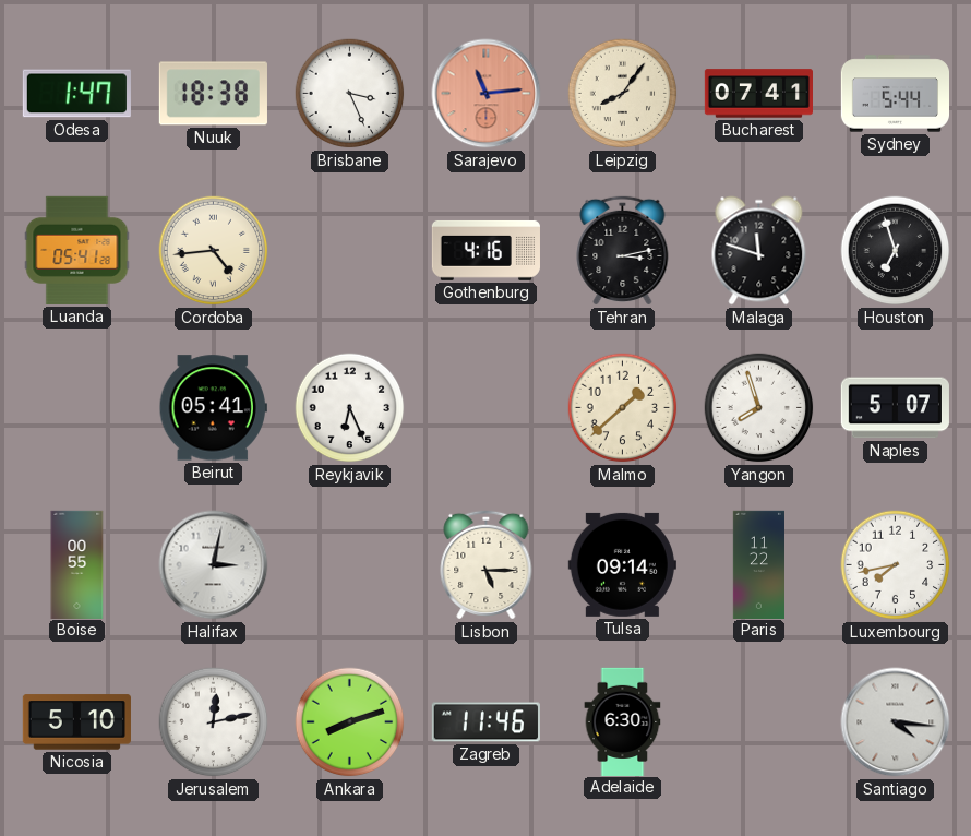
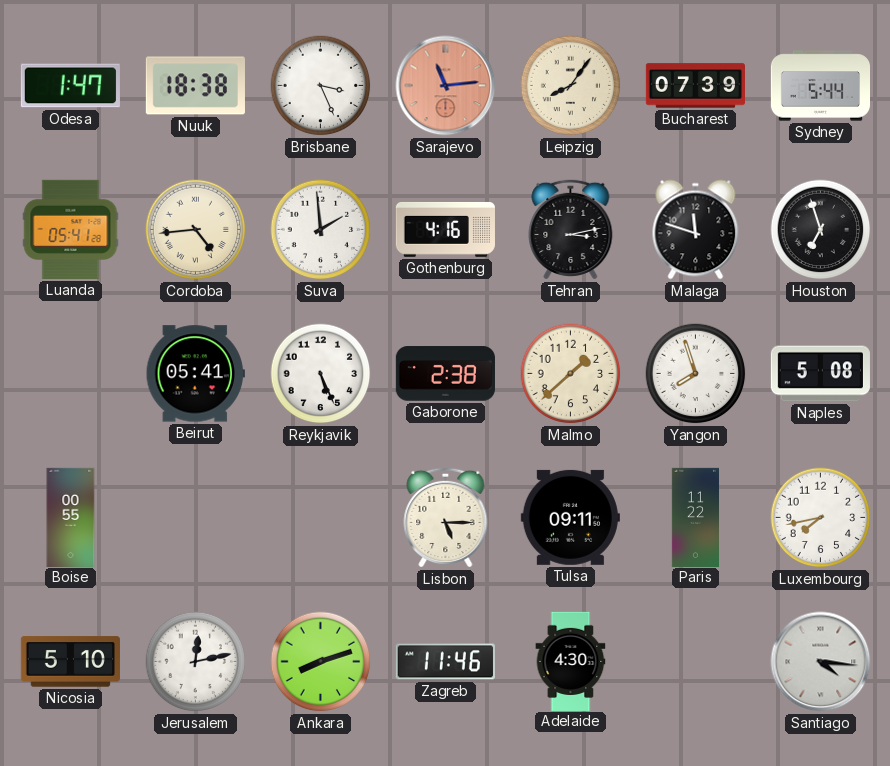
Bucharest: 07:41 -> 07:39
Suva: none -> 1:59
Reykjavik: 6:26 -> 5:26
Gaborone: none -> 2:38
Naples: 5:07 -> 5:08
Halifax: 3:02 -> none
Tulsa: 09:14 -> 09:11
Adelaide: 6:30 -> 4:30
